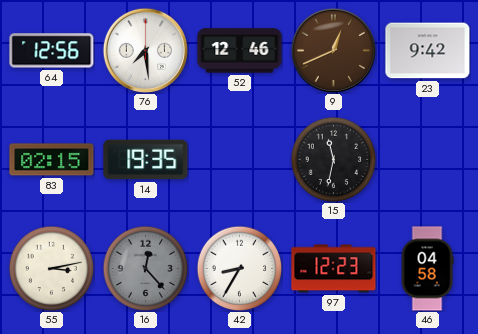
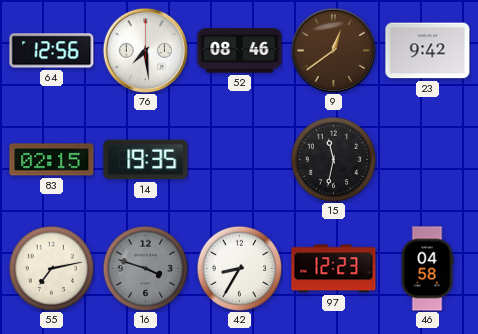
52: 12:46 -> 08:46
9: 12:41 -> 12:39
55: 3:13 -> 7:13
16: 12:23 -> 3:48
